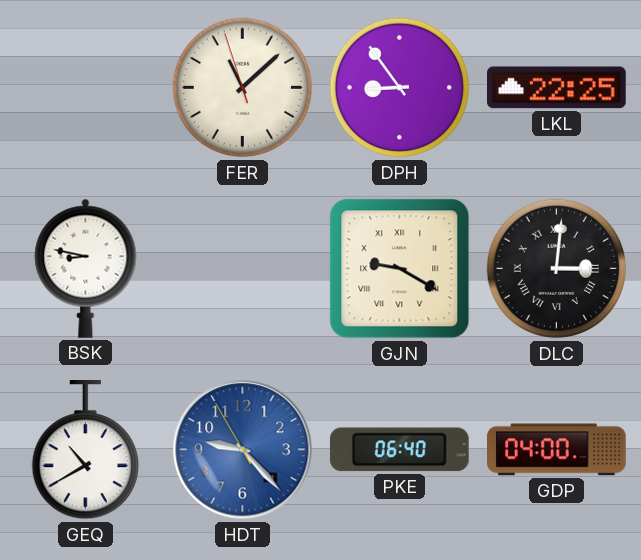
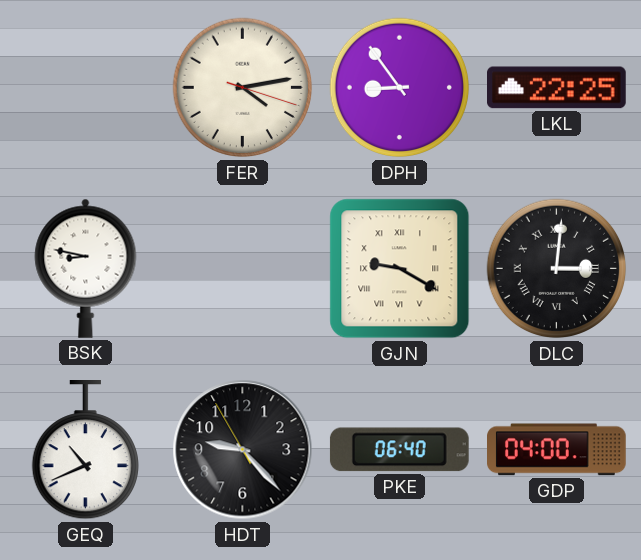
FER: 11:07 -> 4:13
GEQ: 10:40 -> 10:41
HDT dial: blue -> black
